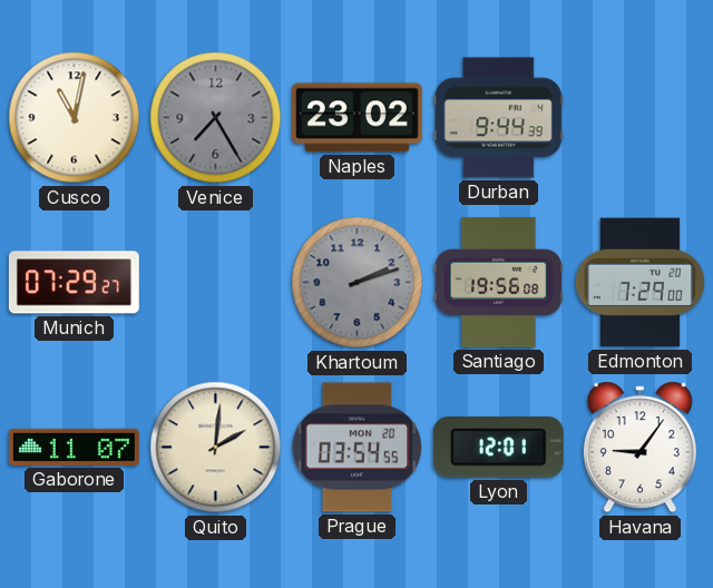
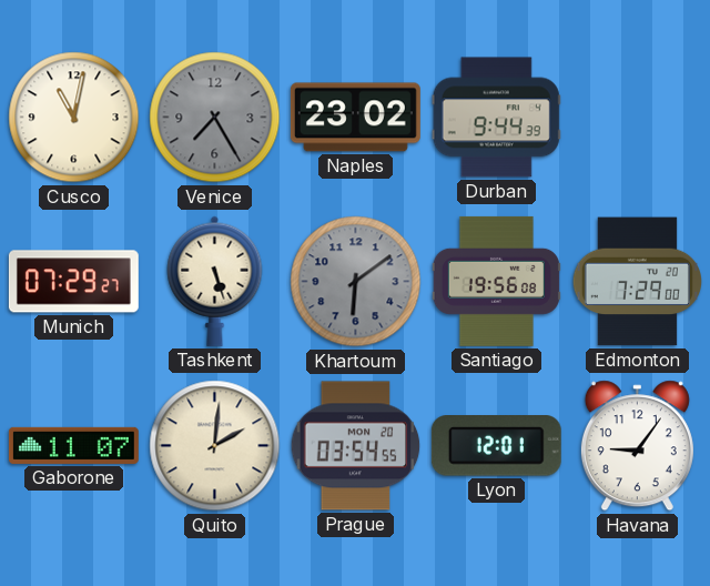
Tashkent: none -> 5:27
Khartoum: 2:12 -> 6:09
